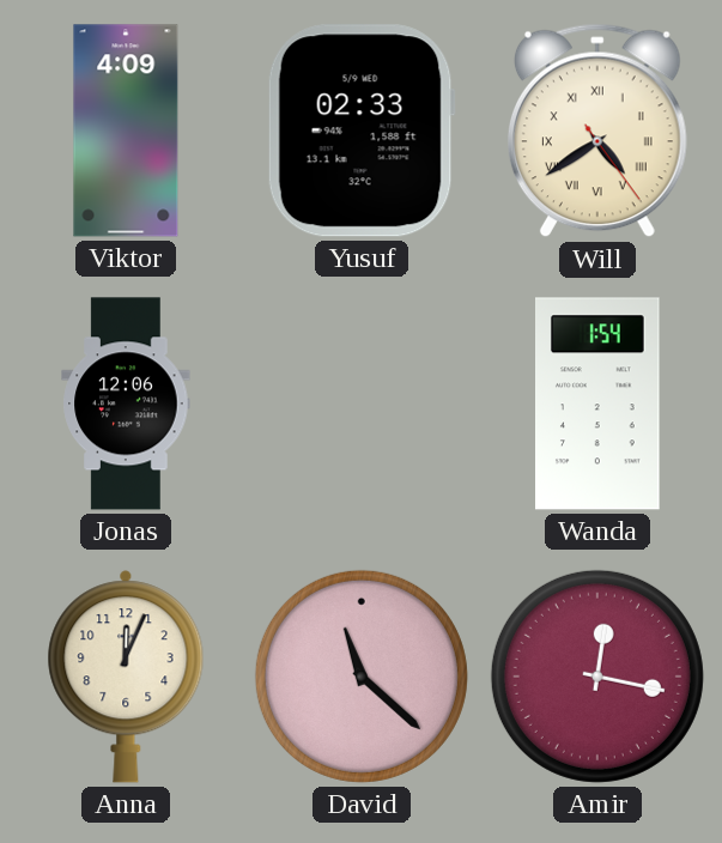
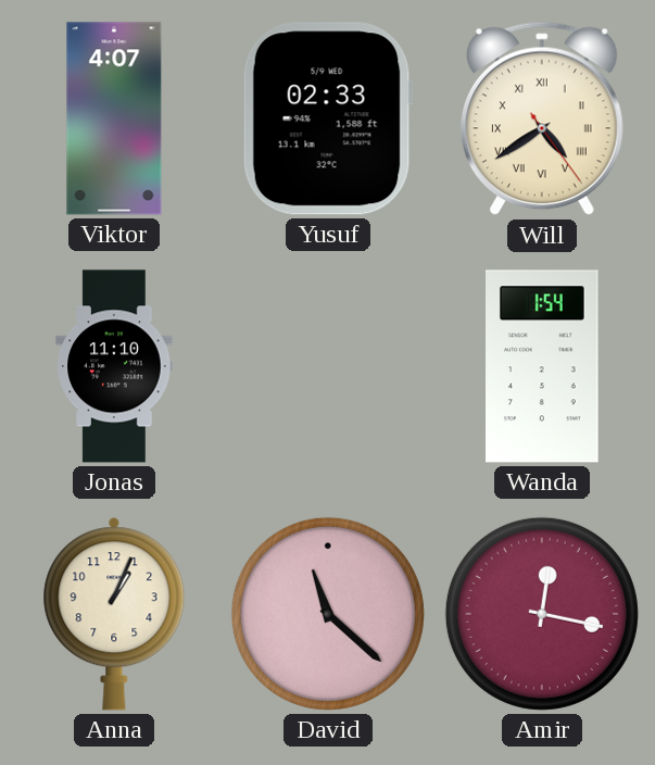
Viktor: 4:09 -> 4:07
Jonas: 12:06 -> 11:10
Anna: 12:04 -> 1:04
